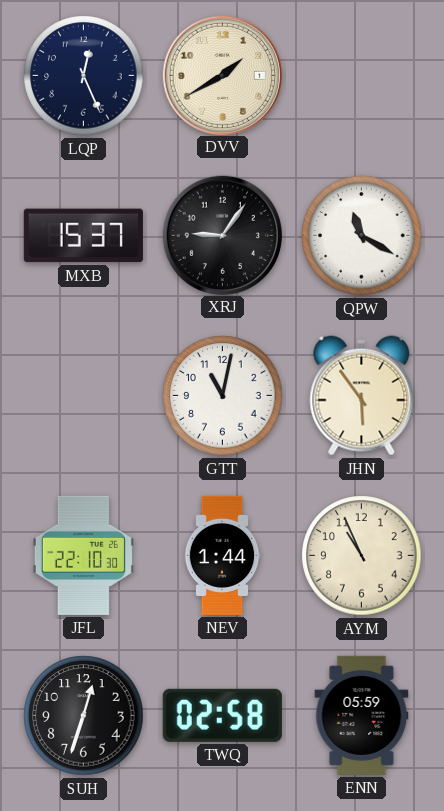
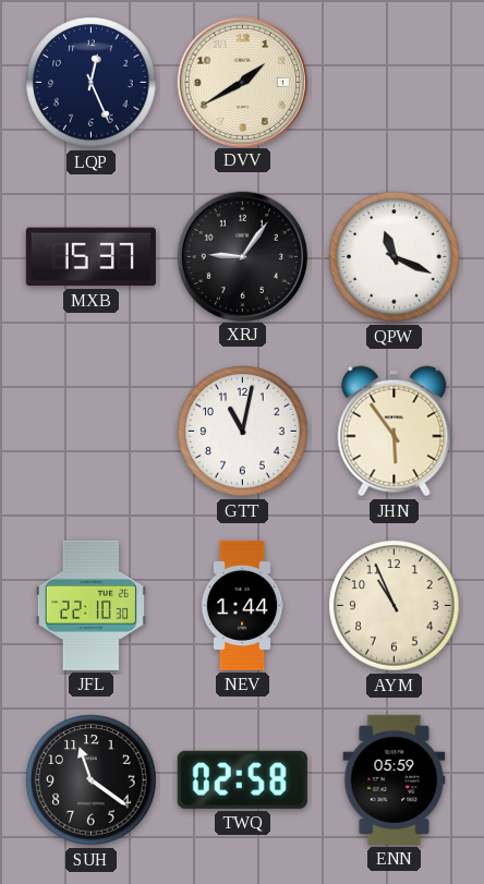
QPW: 11:20 -> 11:19
SUH: 12:33 -> 11:21
